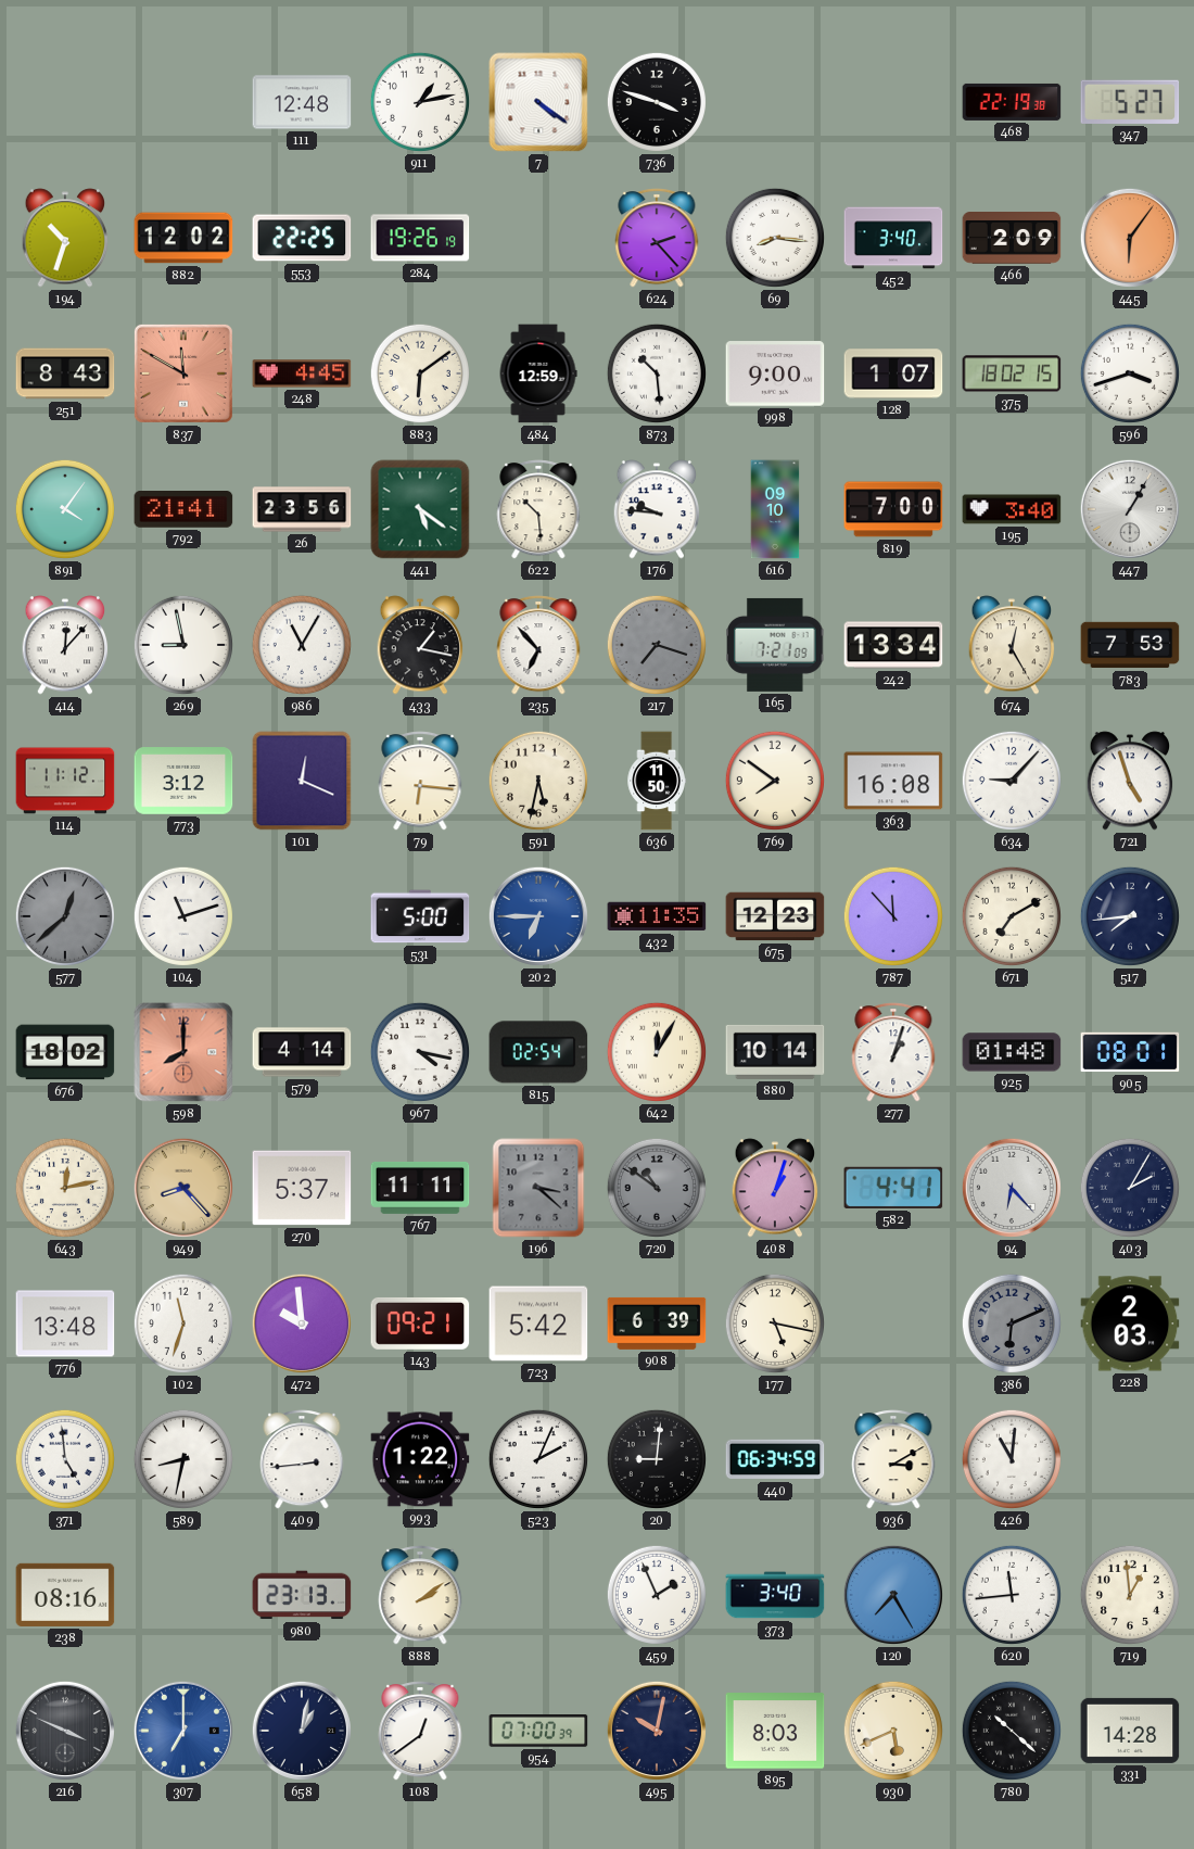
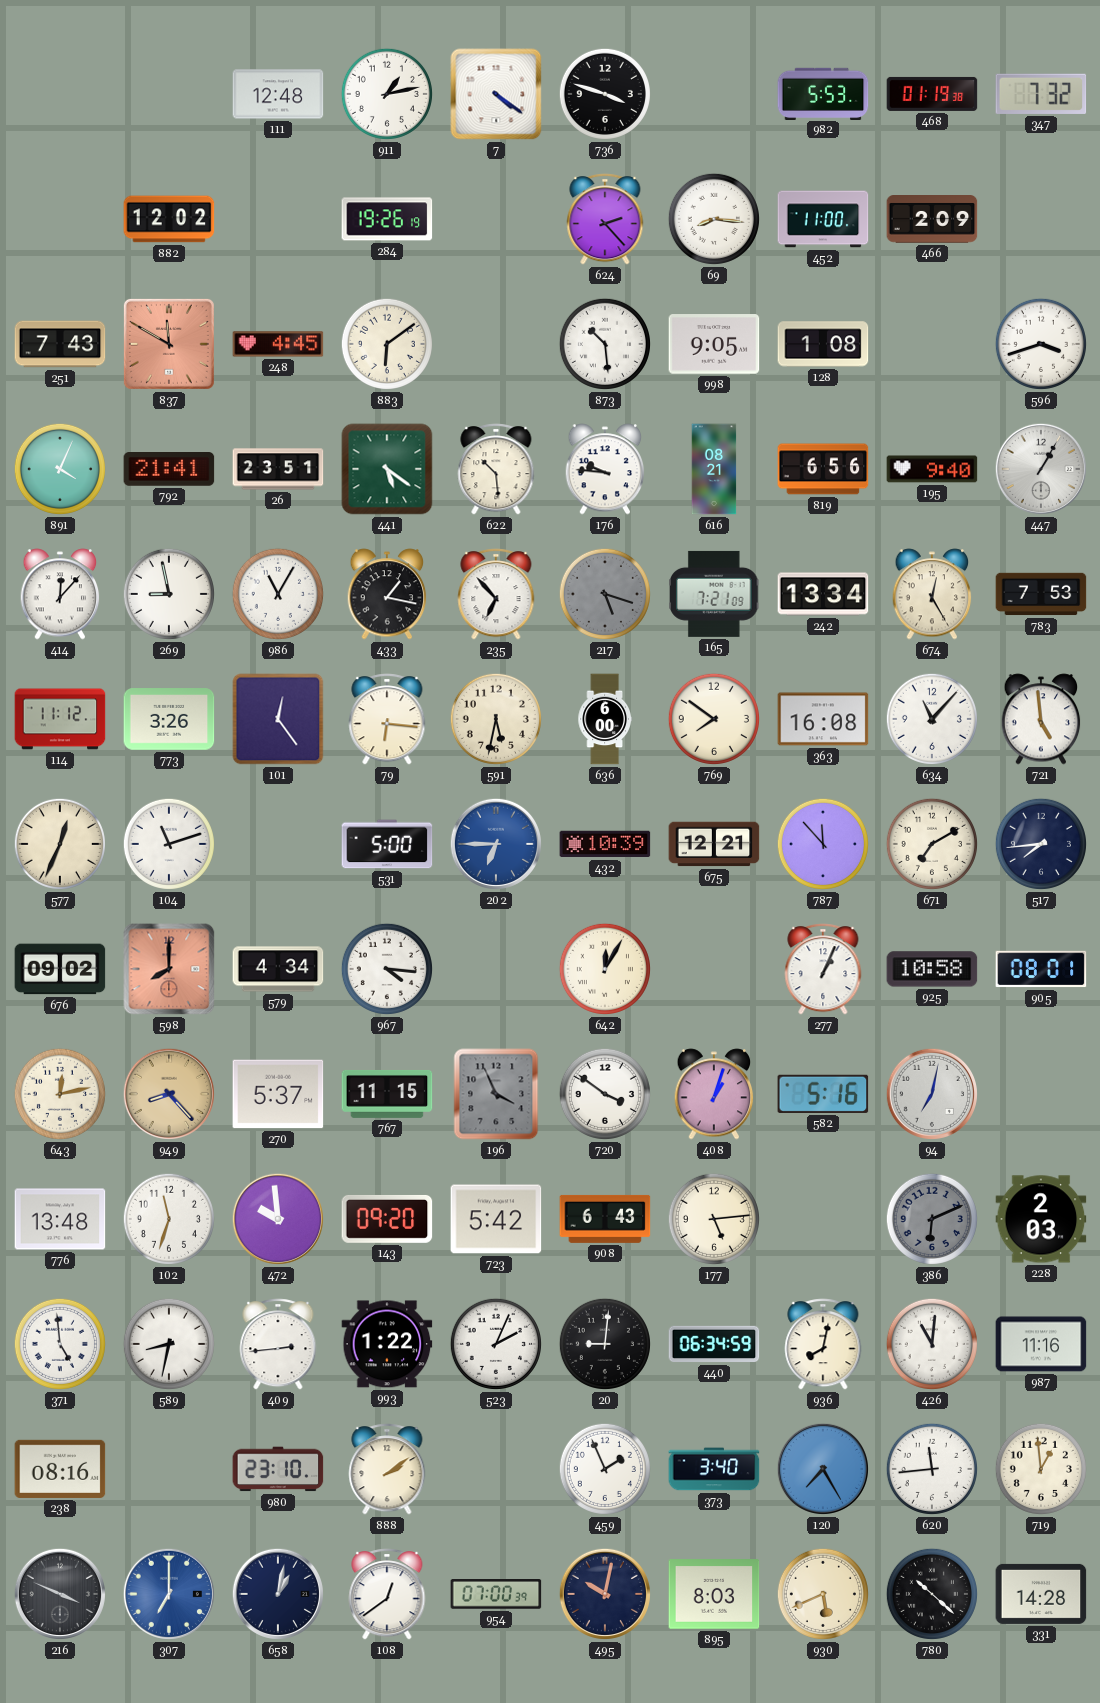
982: none -> 5:53
468: 22:19 -> 01:19
347: 5:27 -> 7:32
194: 10:33 -> none
553: 22:25 -> none
452: 3:40 -> 11:00
445: 6:06 -> none
251: 8:43 -> 7:43
484: 12:59 -> none
998: 9:00 -> 9:05
128: 1:07 -> 1:08
375: 18:02 -> none
891: 4:06 -> 4:04
26: 23:56 -> 23:51
616: 09:10 -> 08:21
819: 7:00 -> 6:56
195: 3:40 -> 9:40
217: 7:18 -> 5:18
773: 3:12 -> 3:26
101: 12:19 -> 12:24
636: 11:50 -> 6:00
634: 9:07 -> 11:07
721: 4:57 -> 4:59
577: 12:38 -> 12:34
577 dial: grey -> cream
432: 11:35 -> 10:39
675: 12:23 -> 12:21
676: 18:02 -> 09:02
579: 4:14 -> 4:34
967: 4:17 -> 4:16
815: 02:54 -> none
880: 10:14 -> none
277: 1:03 -> 1:04
925: 01:48 -> 10:58
767: 11:11 -> 11:15
196: 3:22 -> 3:56
720: 10:51 -> 3:51
720 dial: grey -> white
582: 4:41 -> 5:16
94: 6:23 -> 7:02
403: 2:05 -> none
143: 09:21 -> 09:20
908: 6:39 -> 6:43
177: 5:17 -> 5:14
936: 3:10 -> 8:02
987: none -> 11:16
980: 23:13 -> 23:10
